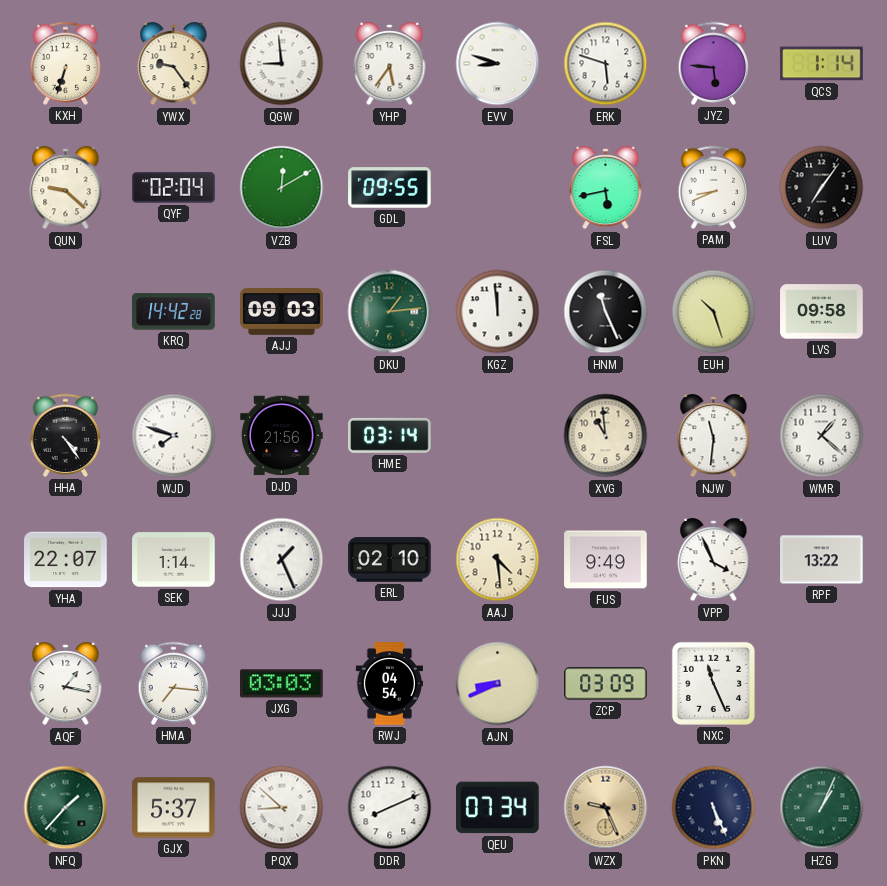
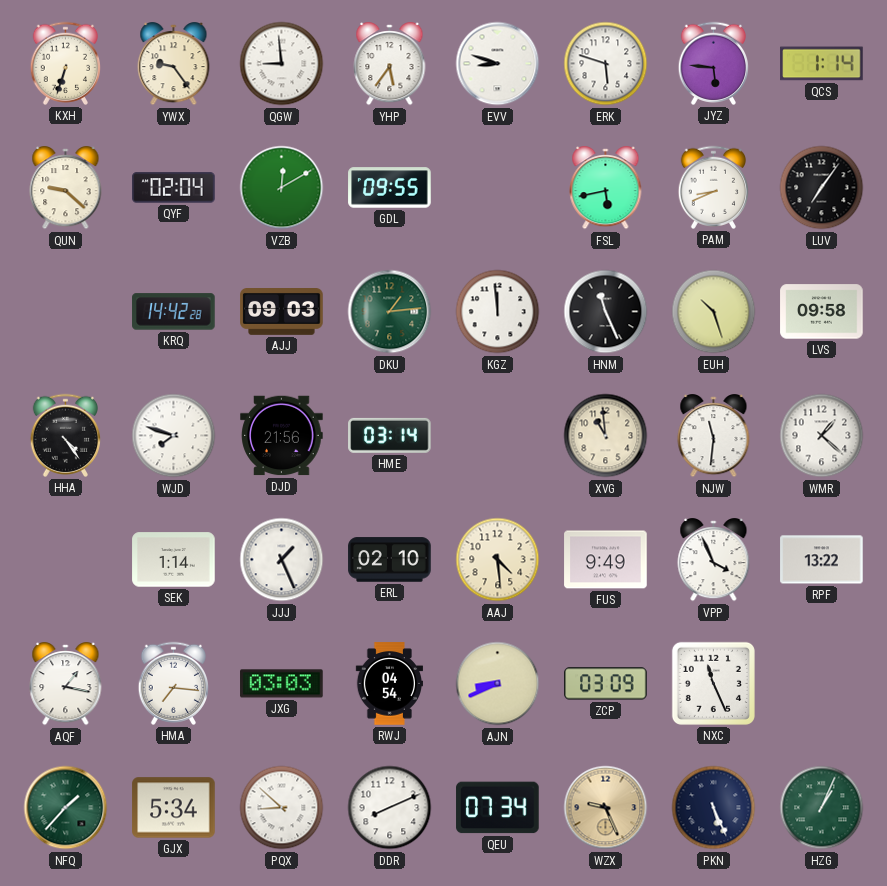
YHA: 22:07 -> none
GJX: 5:37 -> 5:34
